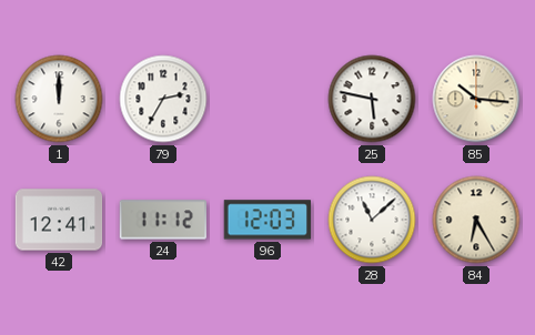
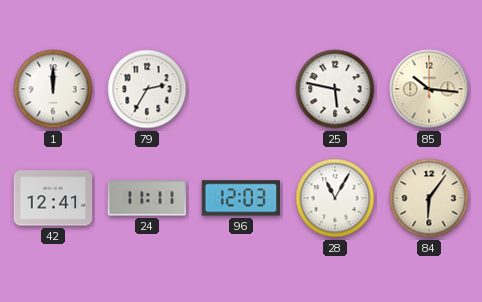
24: 11:12 -> 11:11
28: 11:08 -> 11:05
84: 6:25 -> 6:06
